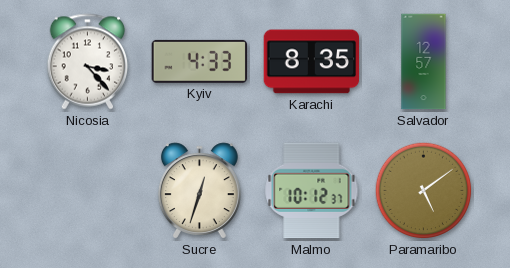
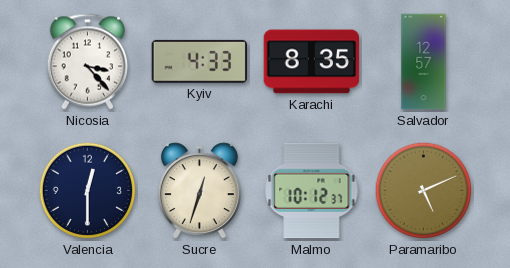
Valencia: none -> 12:30
Paramaribo: 5:09 -> 5:11
